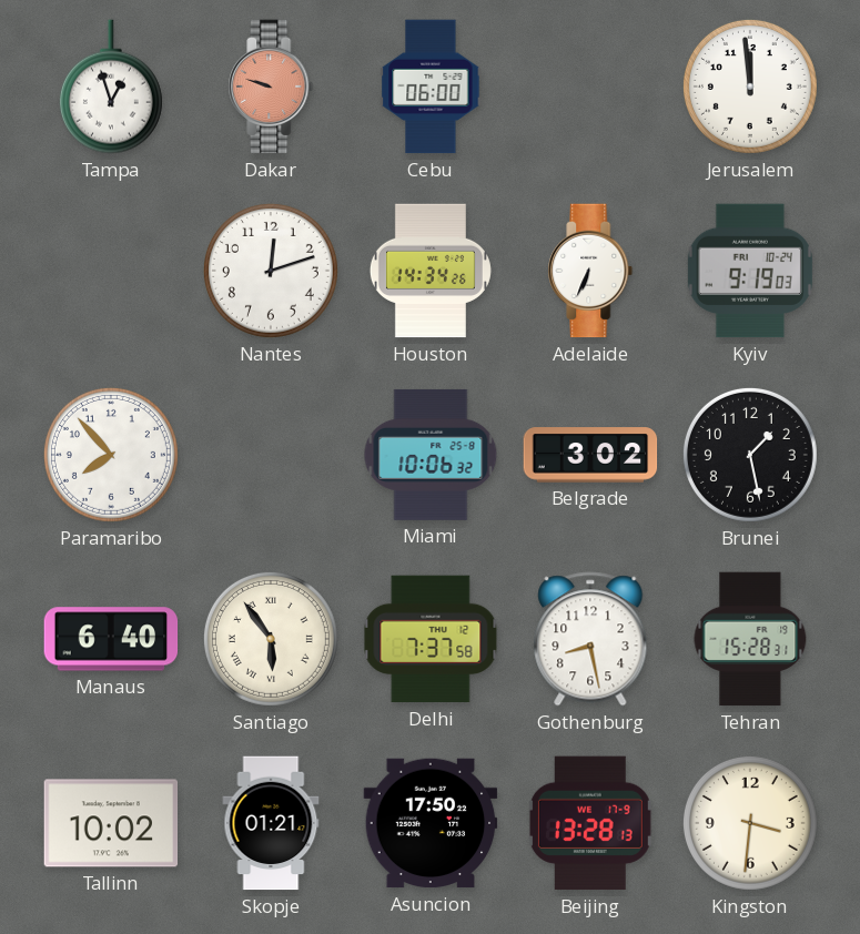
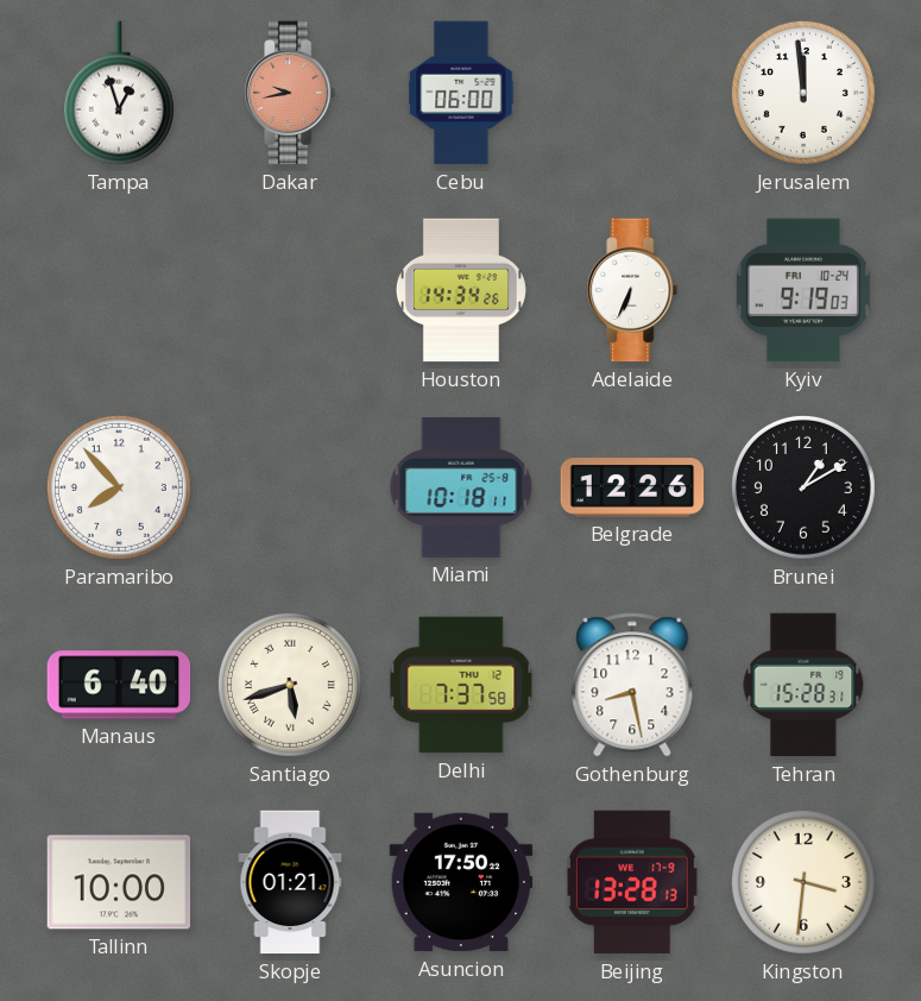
Dakar: 9:48 -> 9:43
Nantes: 12:12 -> none
Miami: 10:06 -> 10:18
Belgrade: 3:02 -> 12:26
Brunei: 1:28 -> 1:10
Santiago: 5:54 -> 5:42
Tallinn: 10:02 -> 10:00
